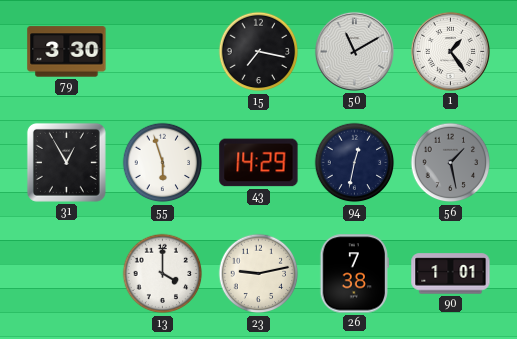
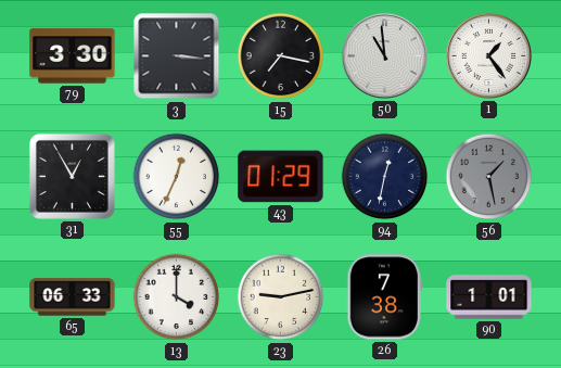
3: none -> 3:16
50: 11:10 -> 10:59
55: 5:57 -> 12:34
43: 14:29 -> 01:29
65: none -> 06:33
